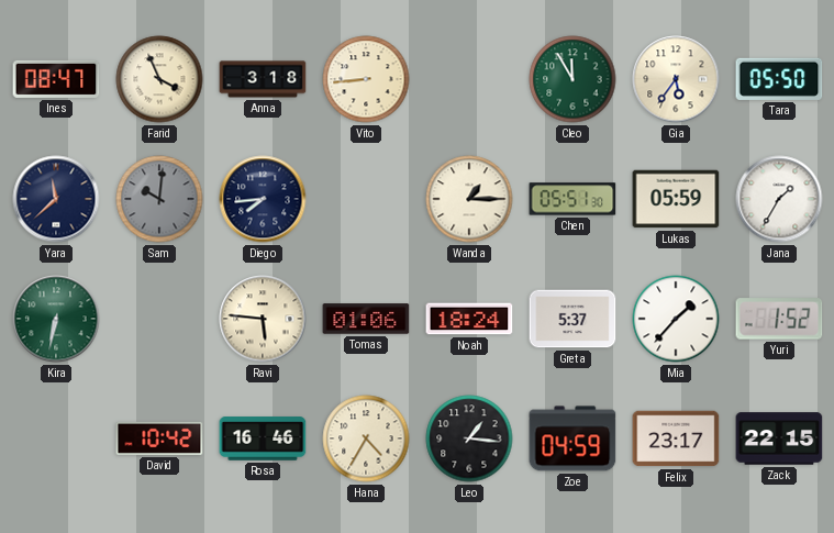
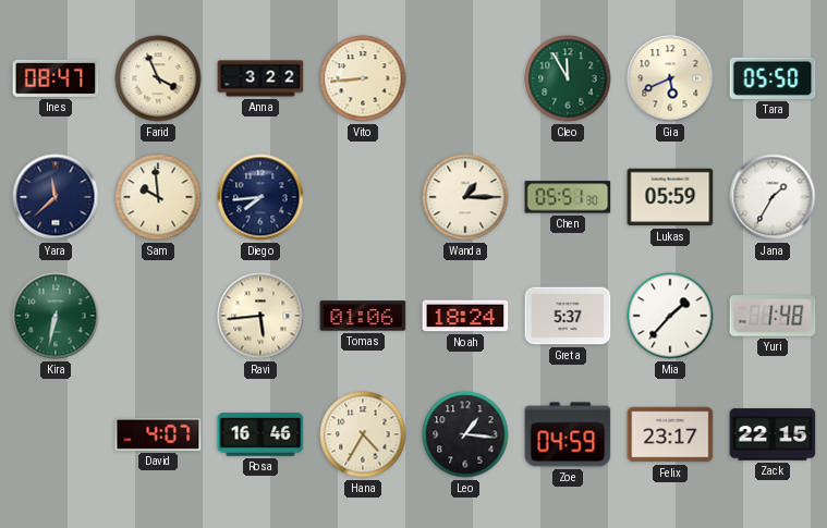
Anna: 3:18 -> 3:22
Gia: 5:36 -> 5:41
Sam: 10:01 -> 9:59
Sam dial: grey -> cream
Ravi: 5:46 -> 5:44
Yuri: 1:52 -> 1:48
David: 10:42 -> 4:07
